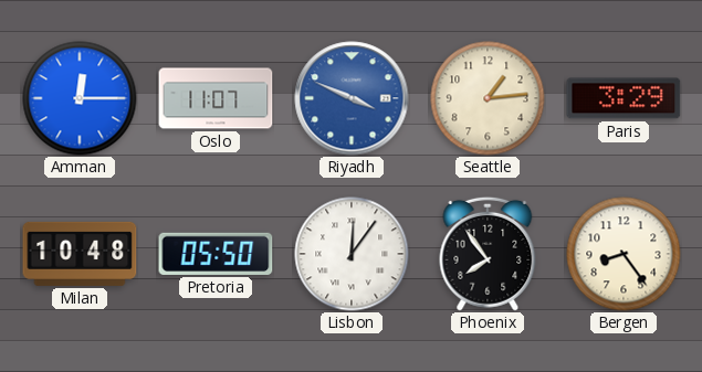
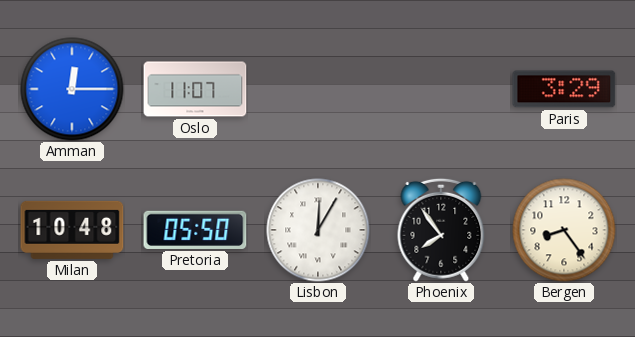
Riyadh: 3:49 -> none
Seattle: 1:14 -> none
Lisbon: 12:06 -> 12:05
